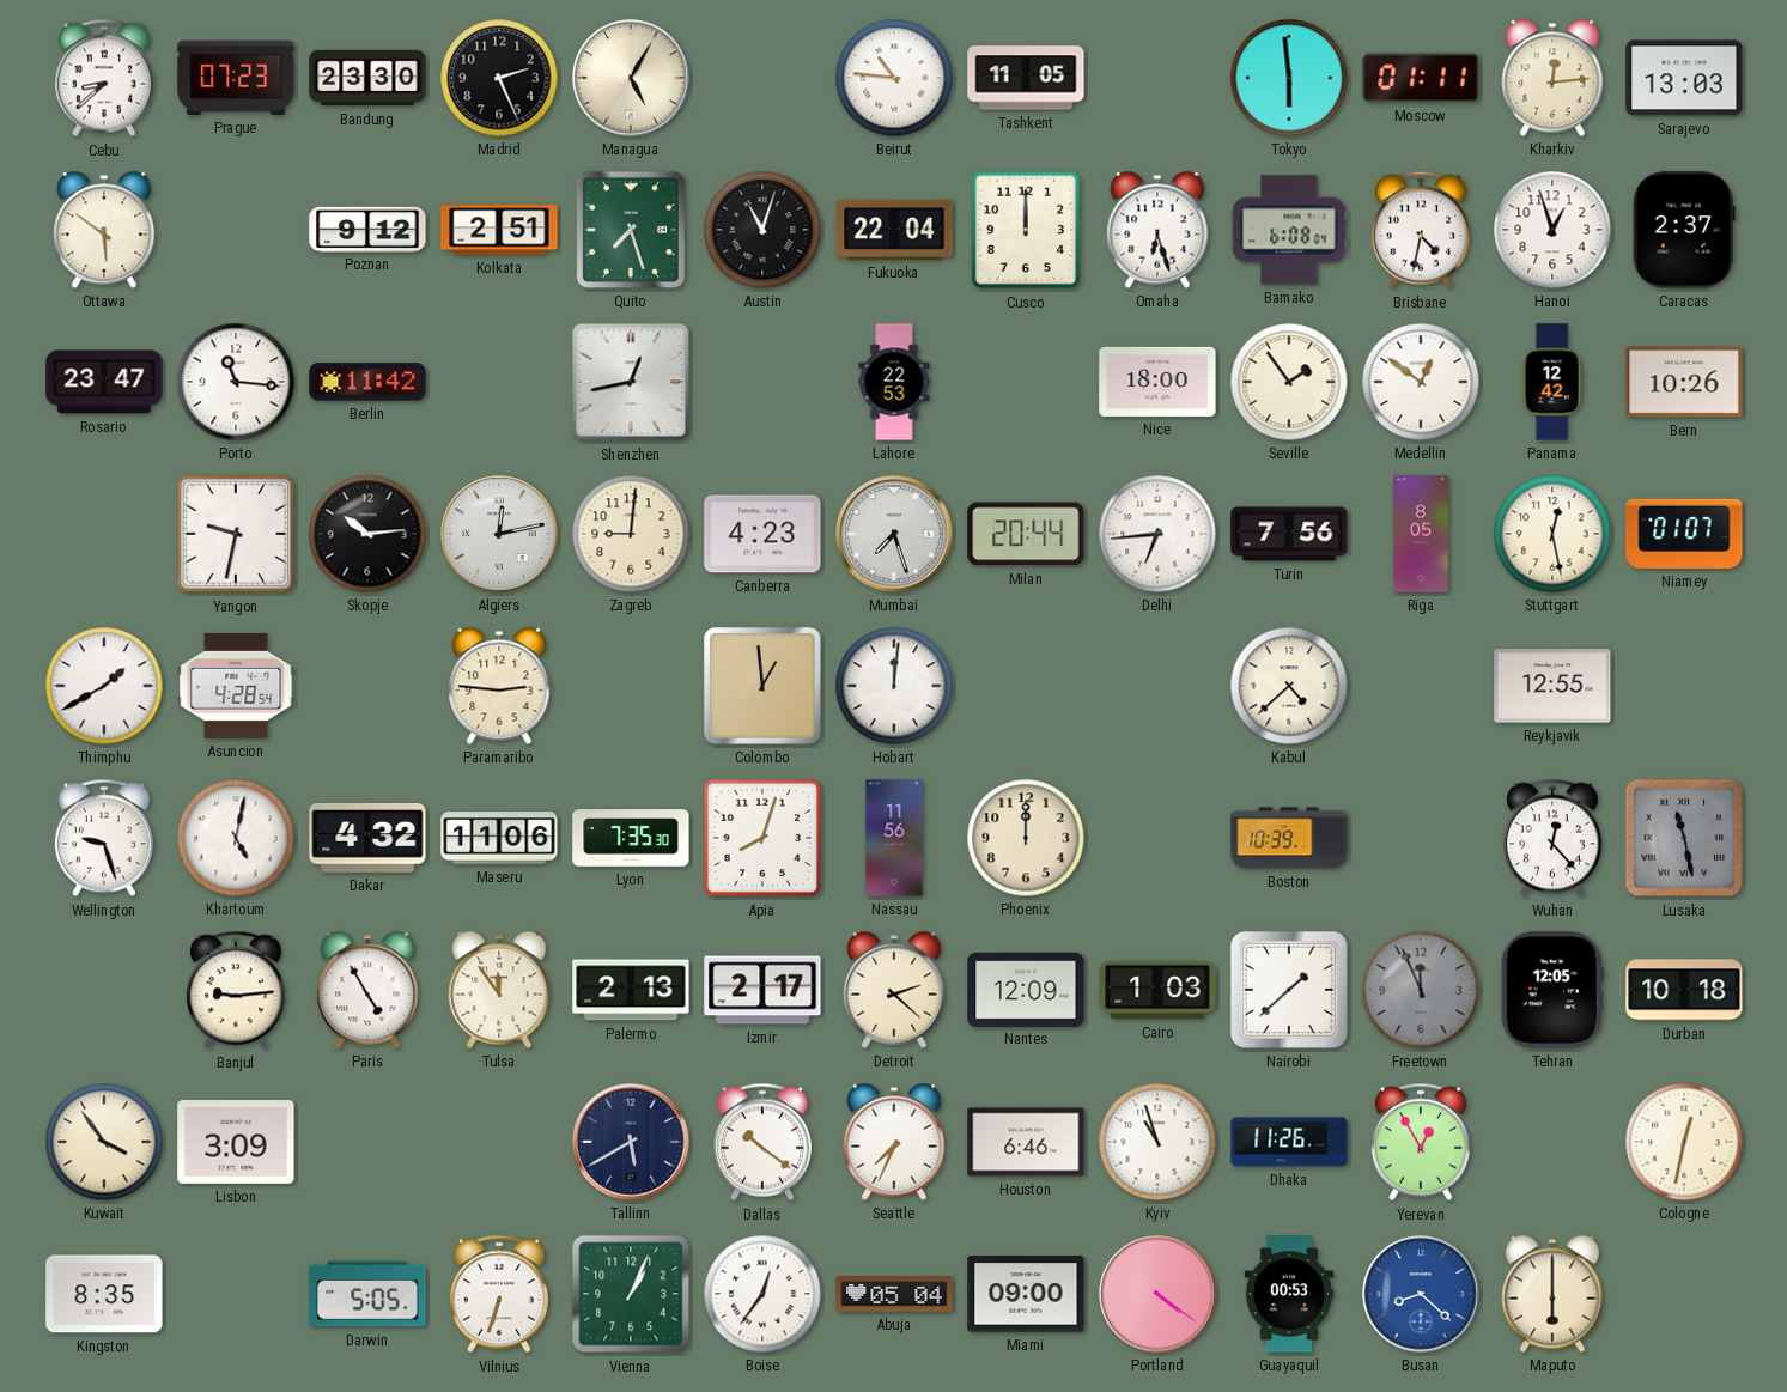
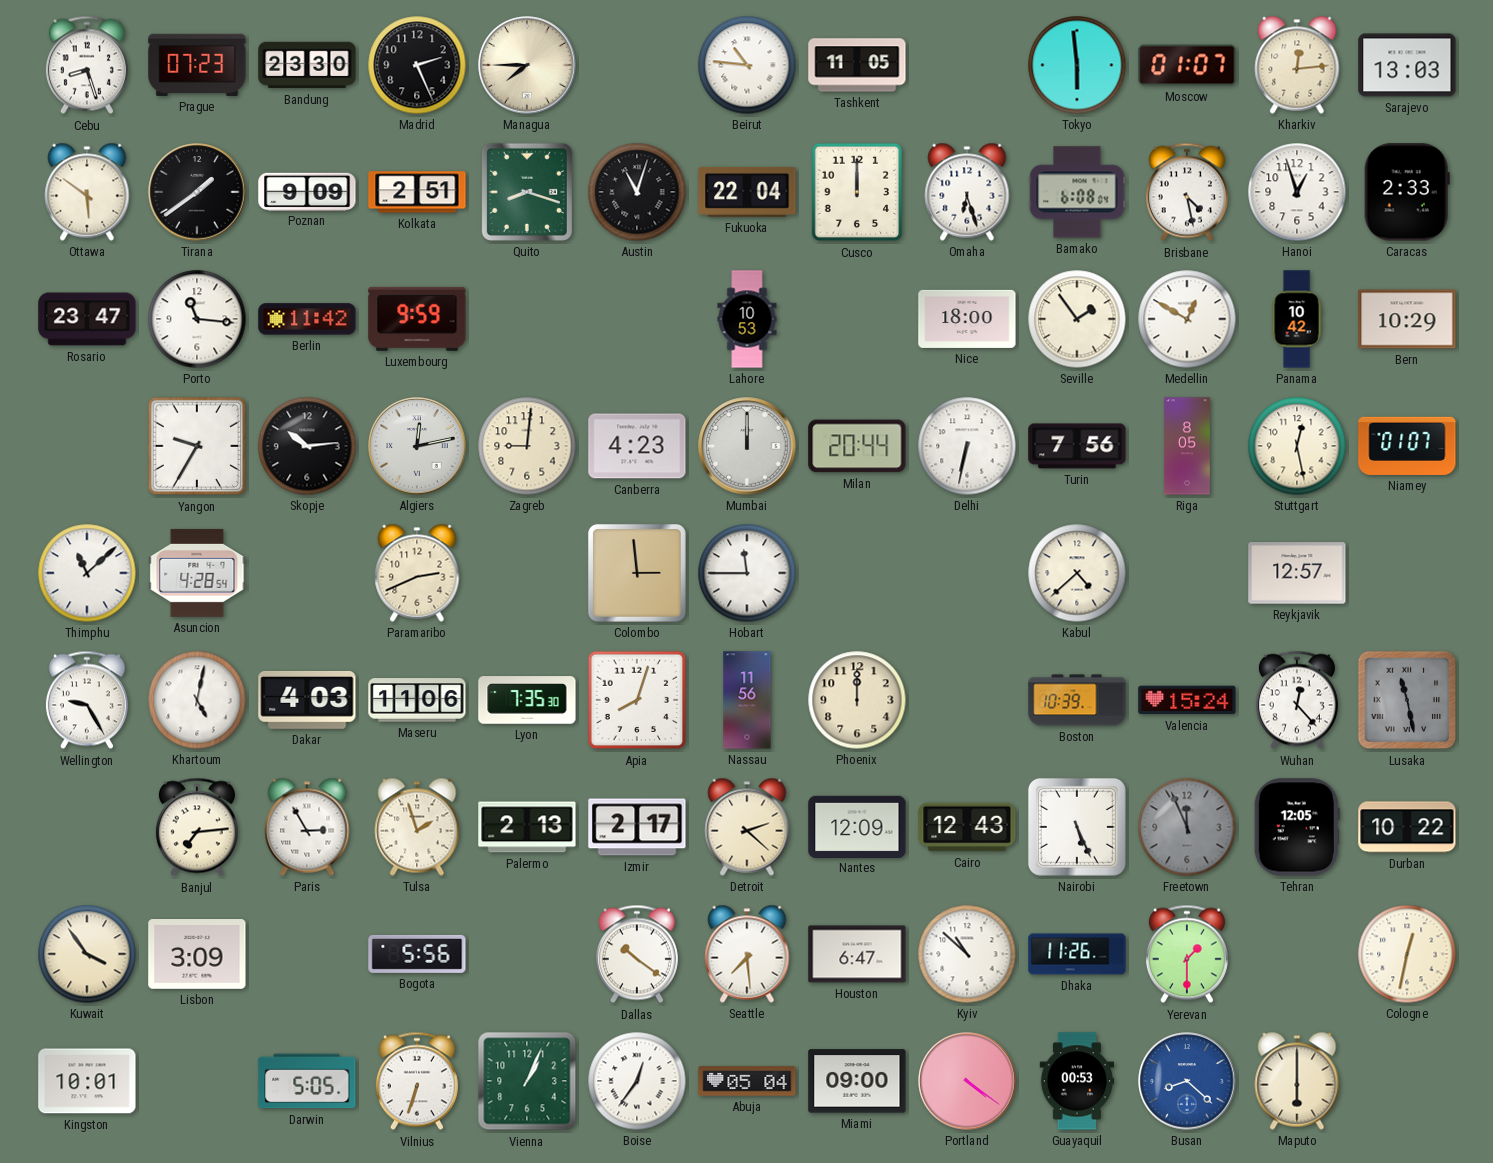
Cebu: 8:38 -> 8:27
Managua: 5:05 -> 7:45
Moscow: 01:11 -> 01:07
Tirana: none -> 1:39
Poznan: 9:12 -> 9:09
Quito: 7:27 -> 8:18
Brisbane: 4:32 -> 4:28
Caracas: 2:37 -> 2:33
Luxembourg: none -> 9:59
Shenzhen: 12:43 -> none
Lahore: 22:53 -> 10:53
Medellin: 12:51 -> 12:50
Panama: 12:42 -> 10:42
Bern: 10:26 -> 10:29
Yangon: 9:32 -> 9:35
Mumbai: 7:27 -> 12:00
Delhi: 6:44 -> 6:32
Thimphu: 1:40 -> 11:08
Paramaribo: 2:46 -> 2:41
Colombo: 12:59 -> 2:59
Hobart: 12:01 -> 11:45
Reykjavik: 12:55 -> 12:57
Wellington: 9:27 -> 9:25
Dakar: 4:32 -> 4:03
Valencia: none -> 15:24
Banjul: 9:14 -> 7:14
Paris: 4:55 -> 2:55
Tulsa: 11:54 -> 1:57
Cairo: 1:03 -> 12:43
Nairobi: 1:38 -> 5:26
Durban: 10:18 -> 10:22
Bogota: none -> 5:56
Tallinn: 5:40 -> none
Seattle: 7:34 -> 7:29
Houston: 6:46 -> 6:47
Kyiv: 10:57 -> 10:52
Yerevan: 12:55 -> 1:30
Kingston: 8:35 -> 10:01
